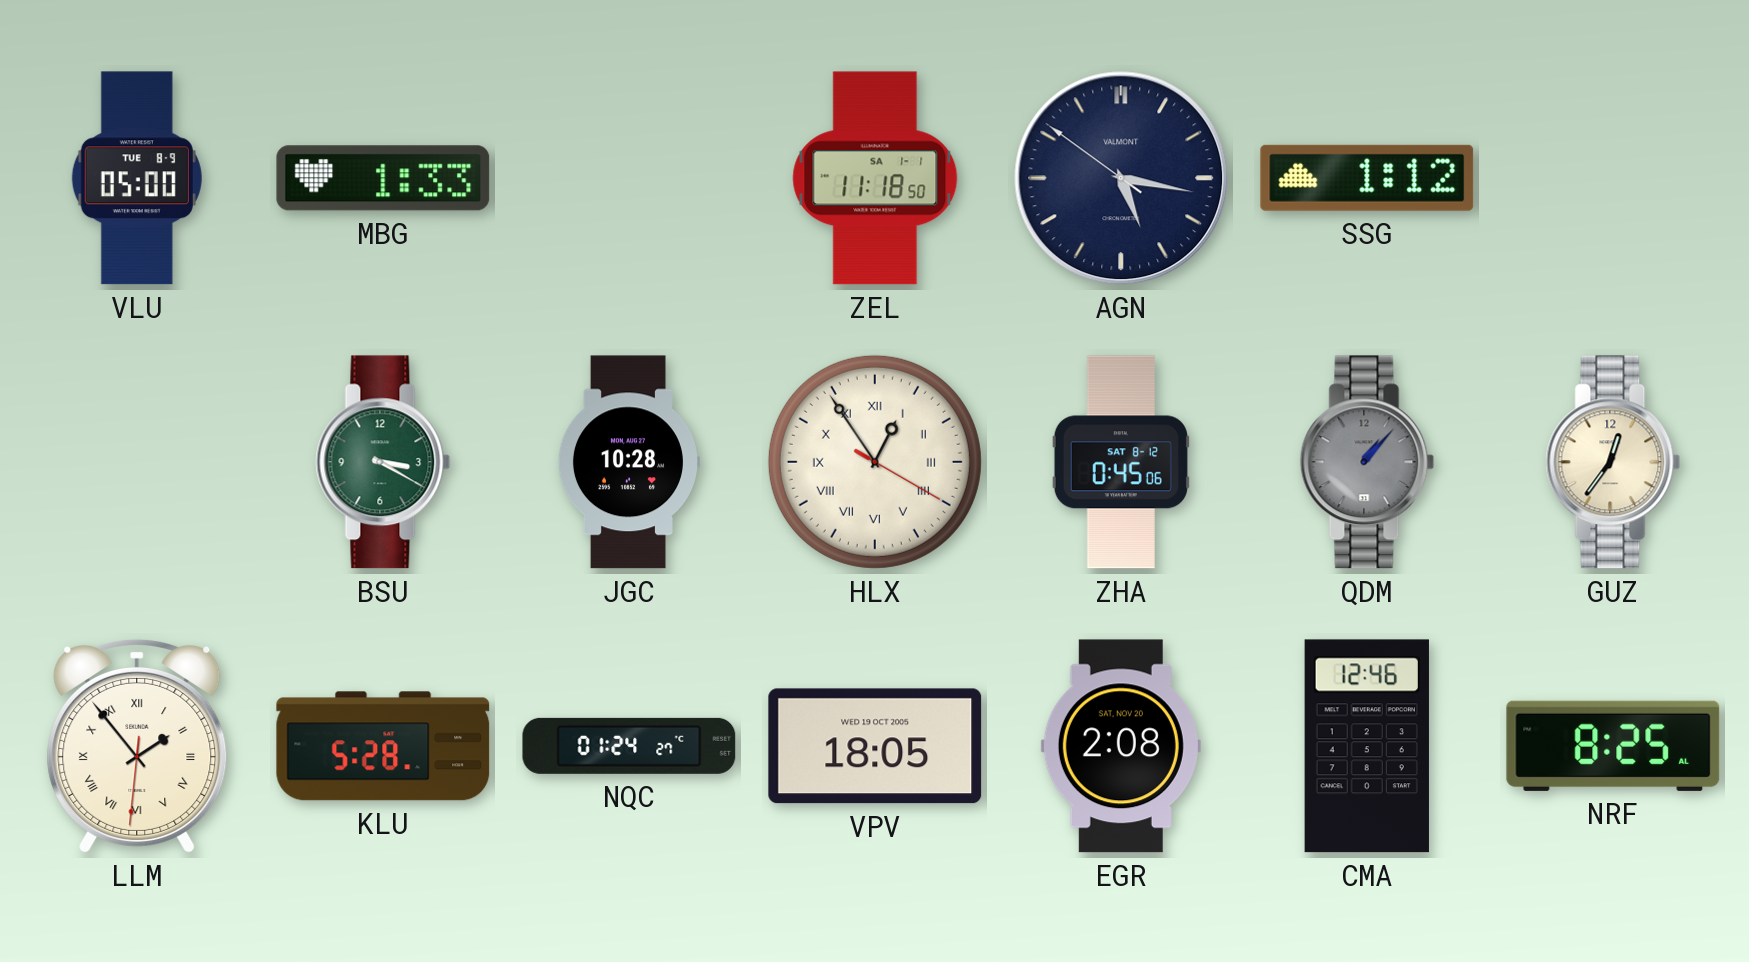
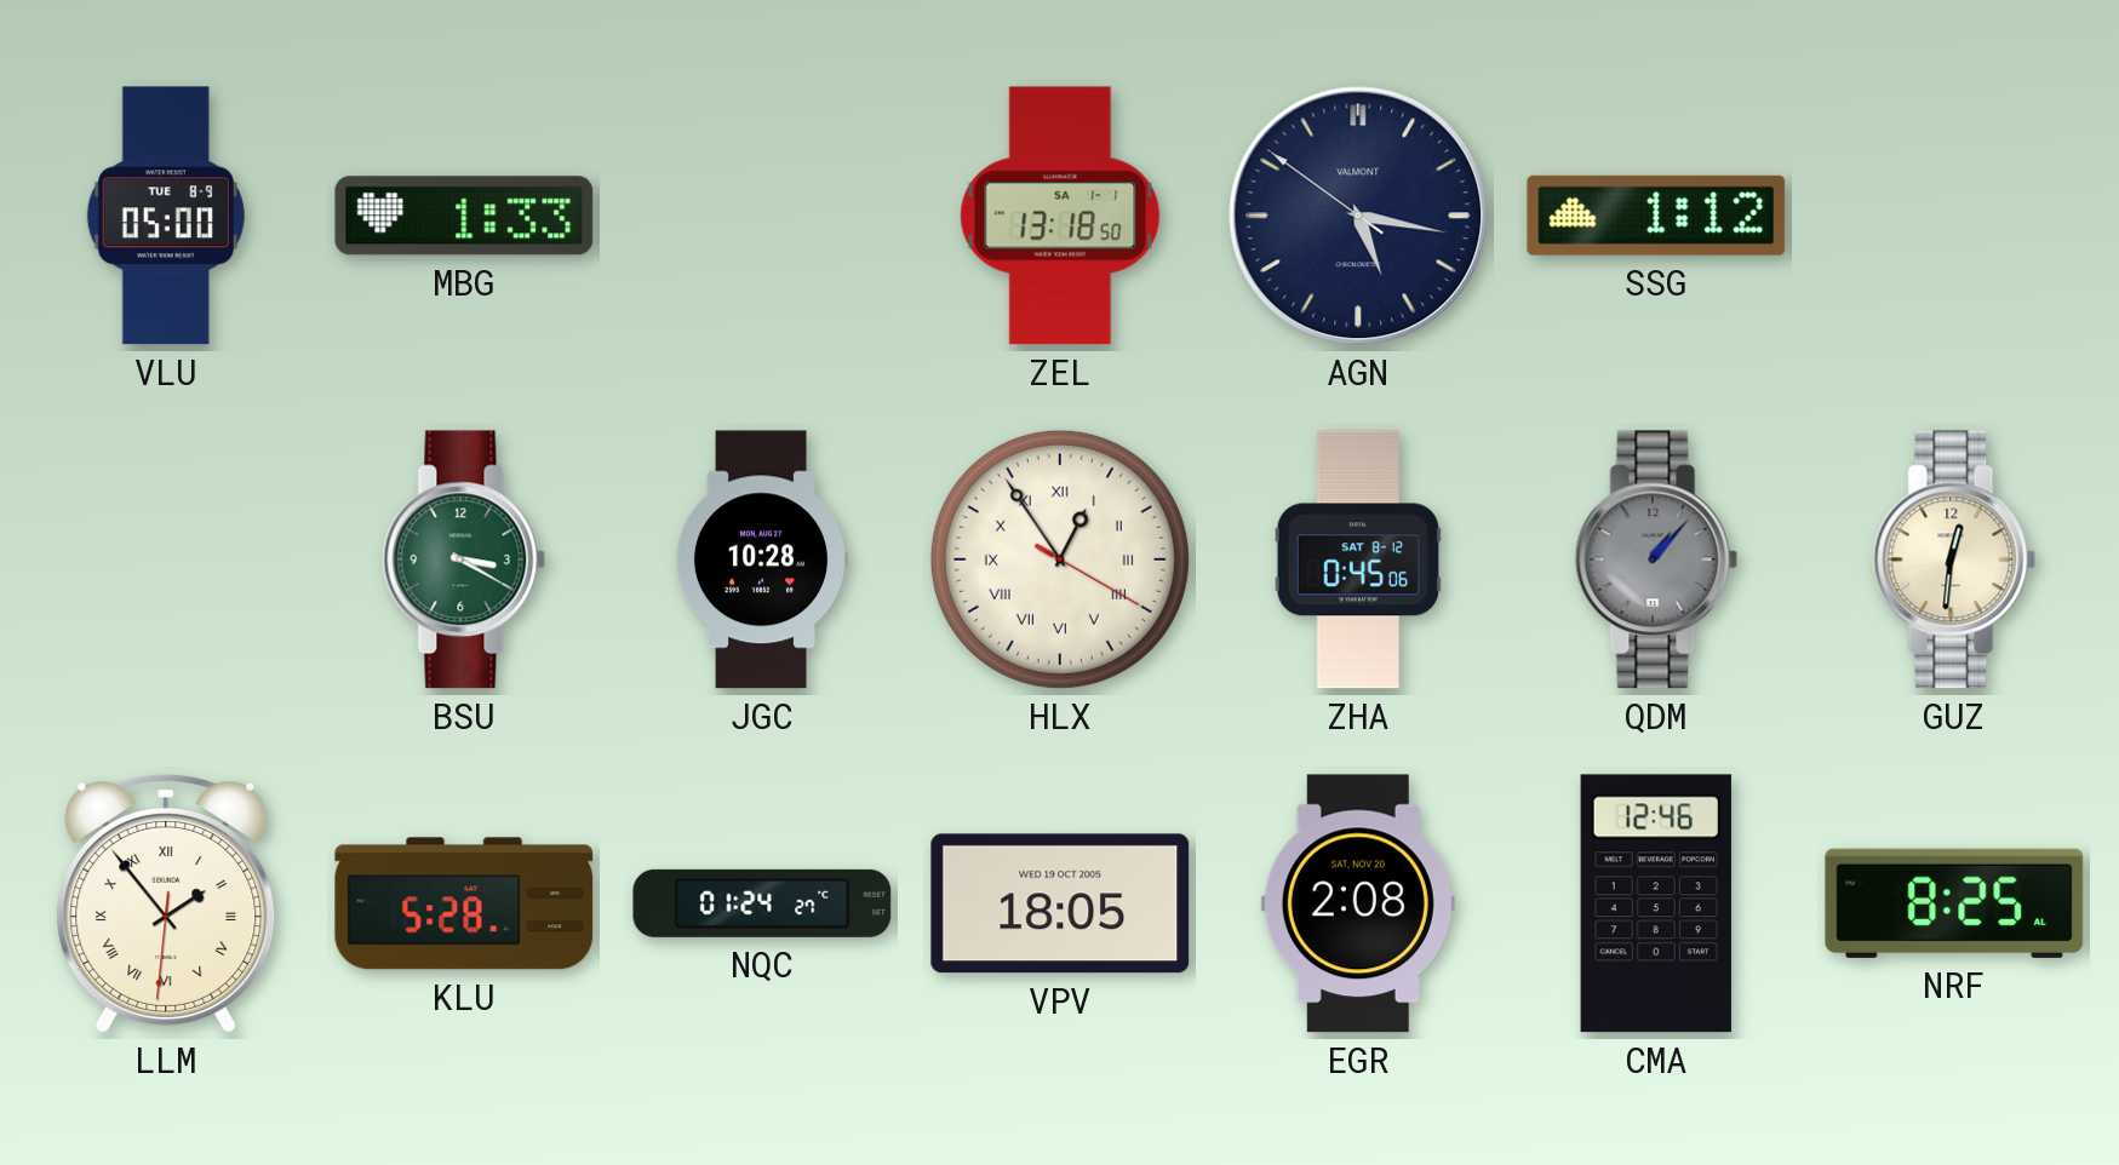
ZEL: 11:18 -> 13:18
GUZ: 12:36 -> 12:31
